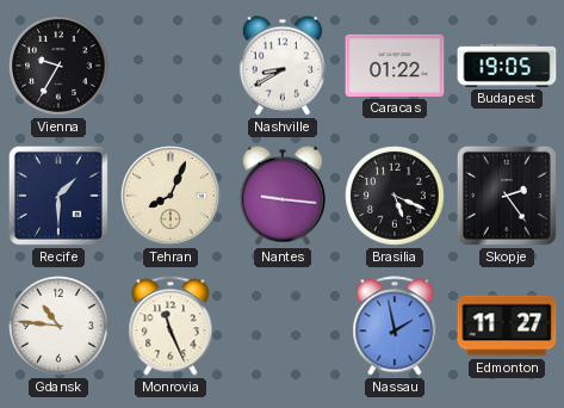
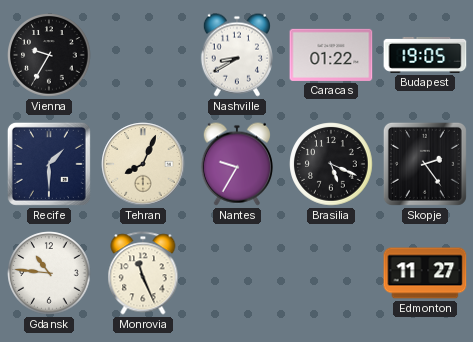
Nantes: 9:16 -> 9:35
Nassau: 1:58 -> none
